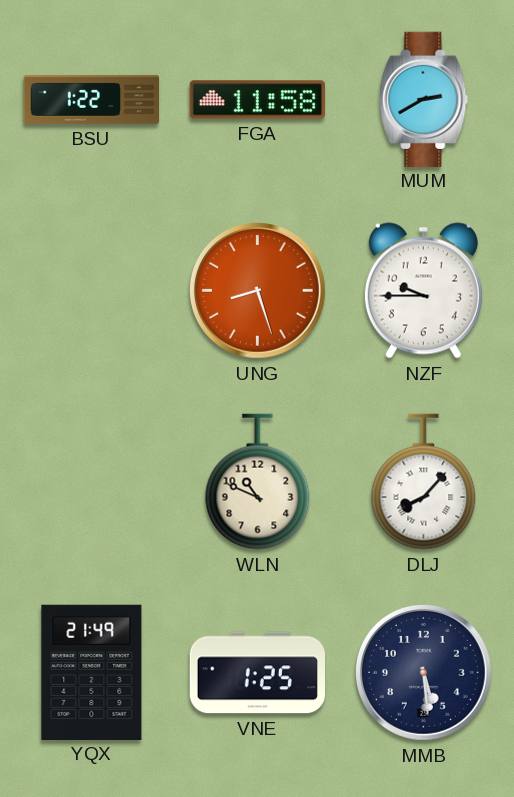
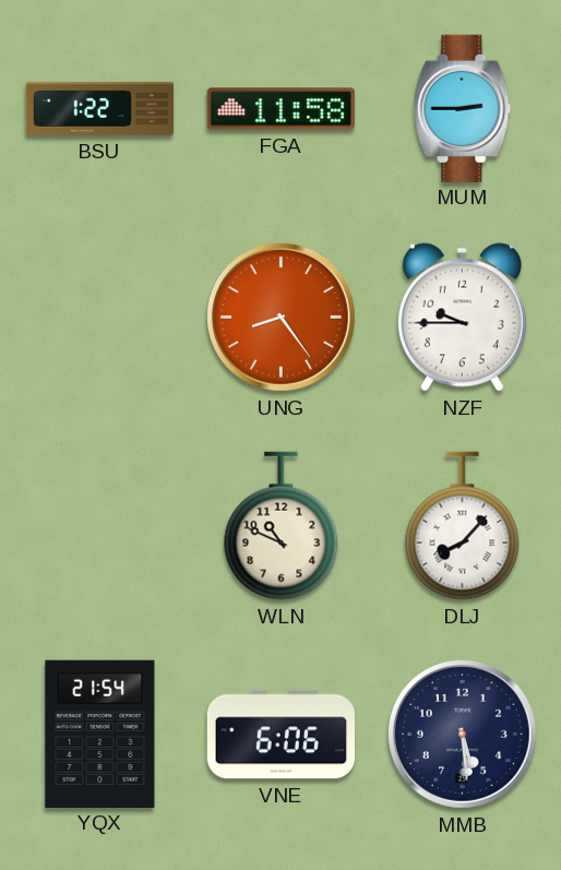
MUM: 2:40 -> 2:45
UNG: 8:27 -> 8:24
YQX: 21:49 -> 21:54
VNE: 1:25 -> 6:06
